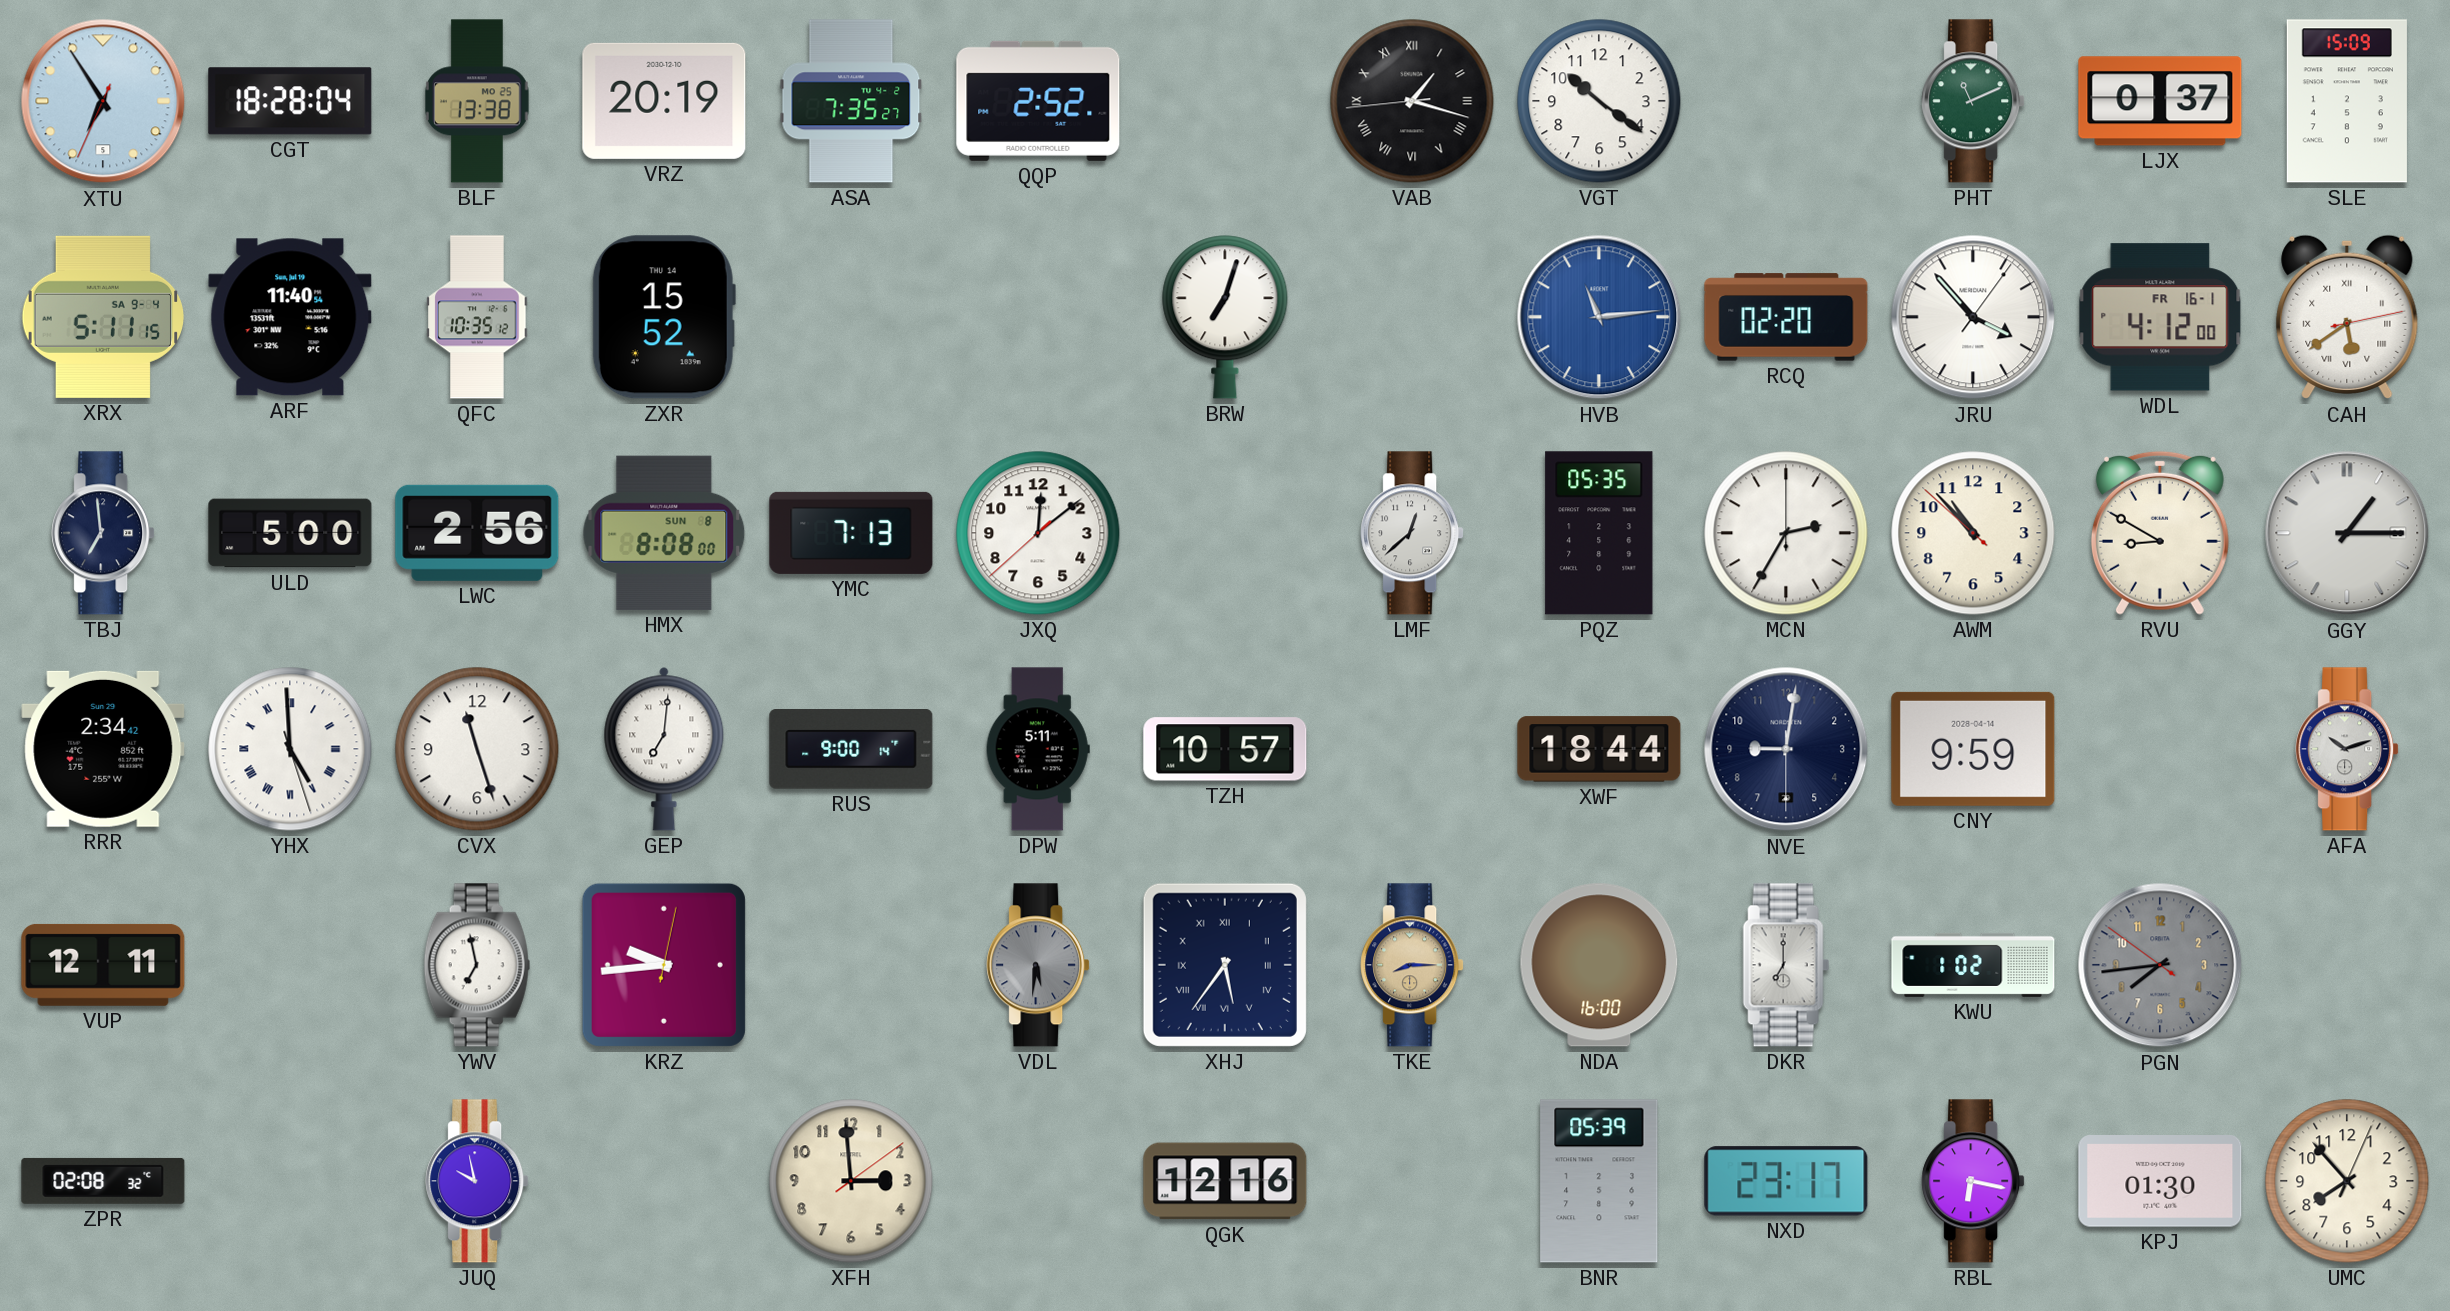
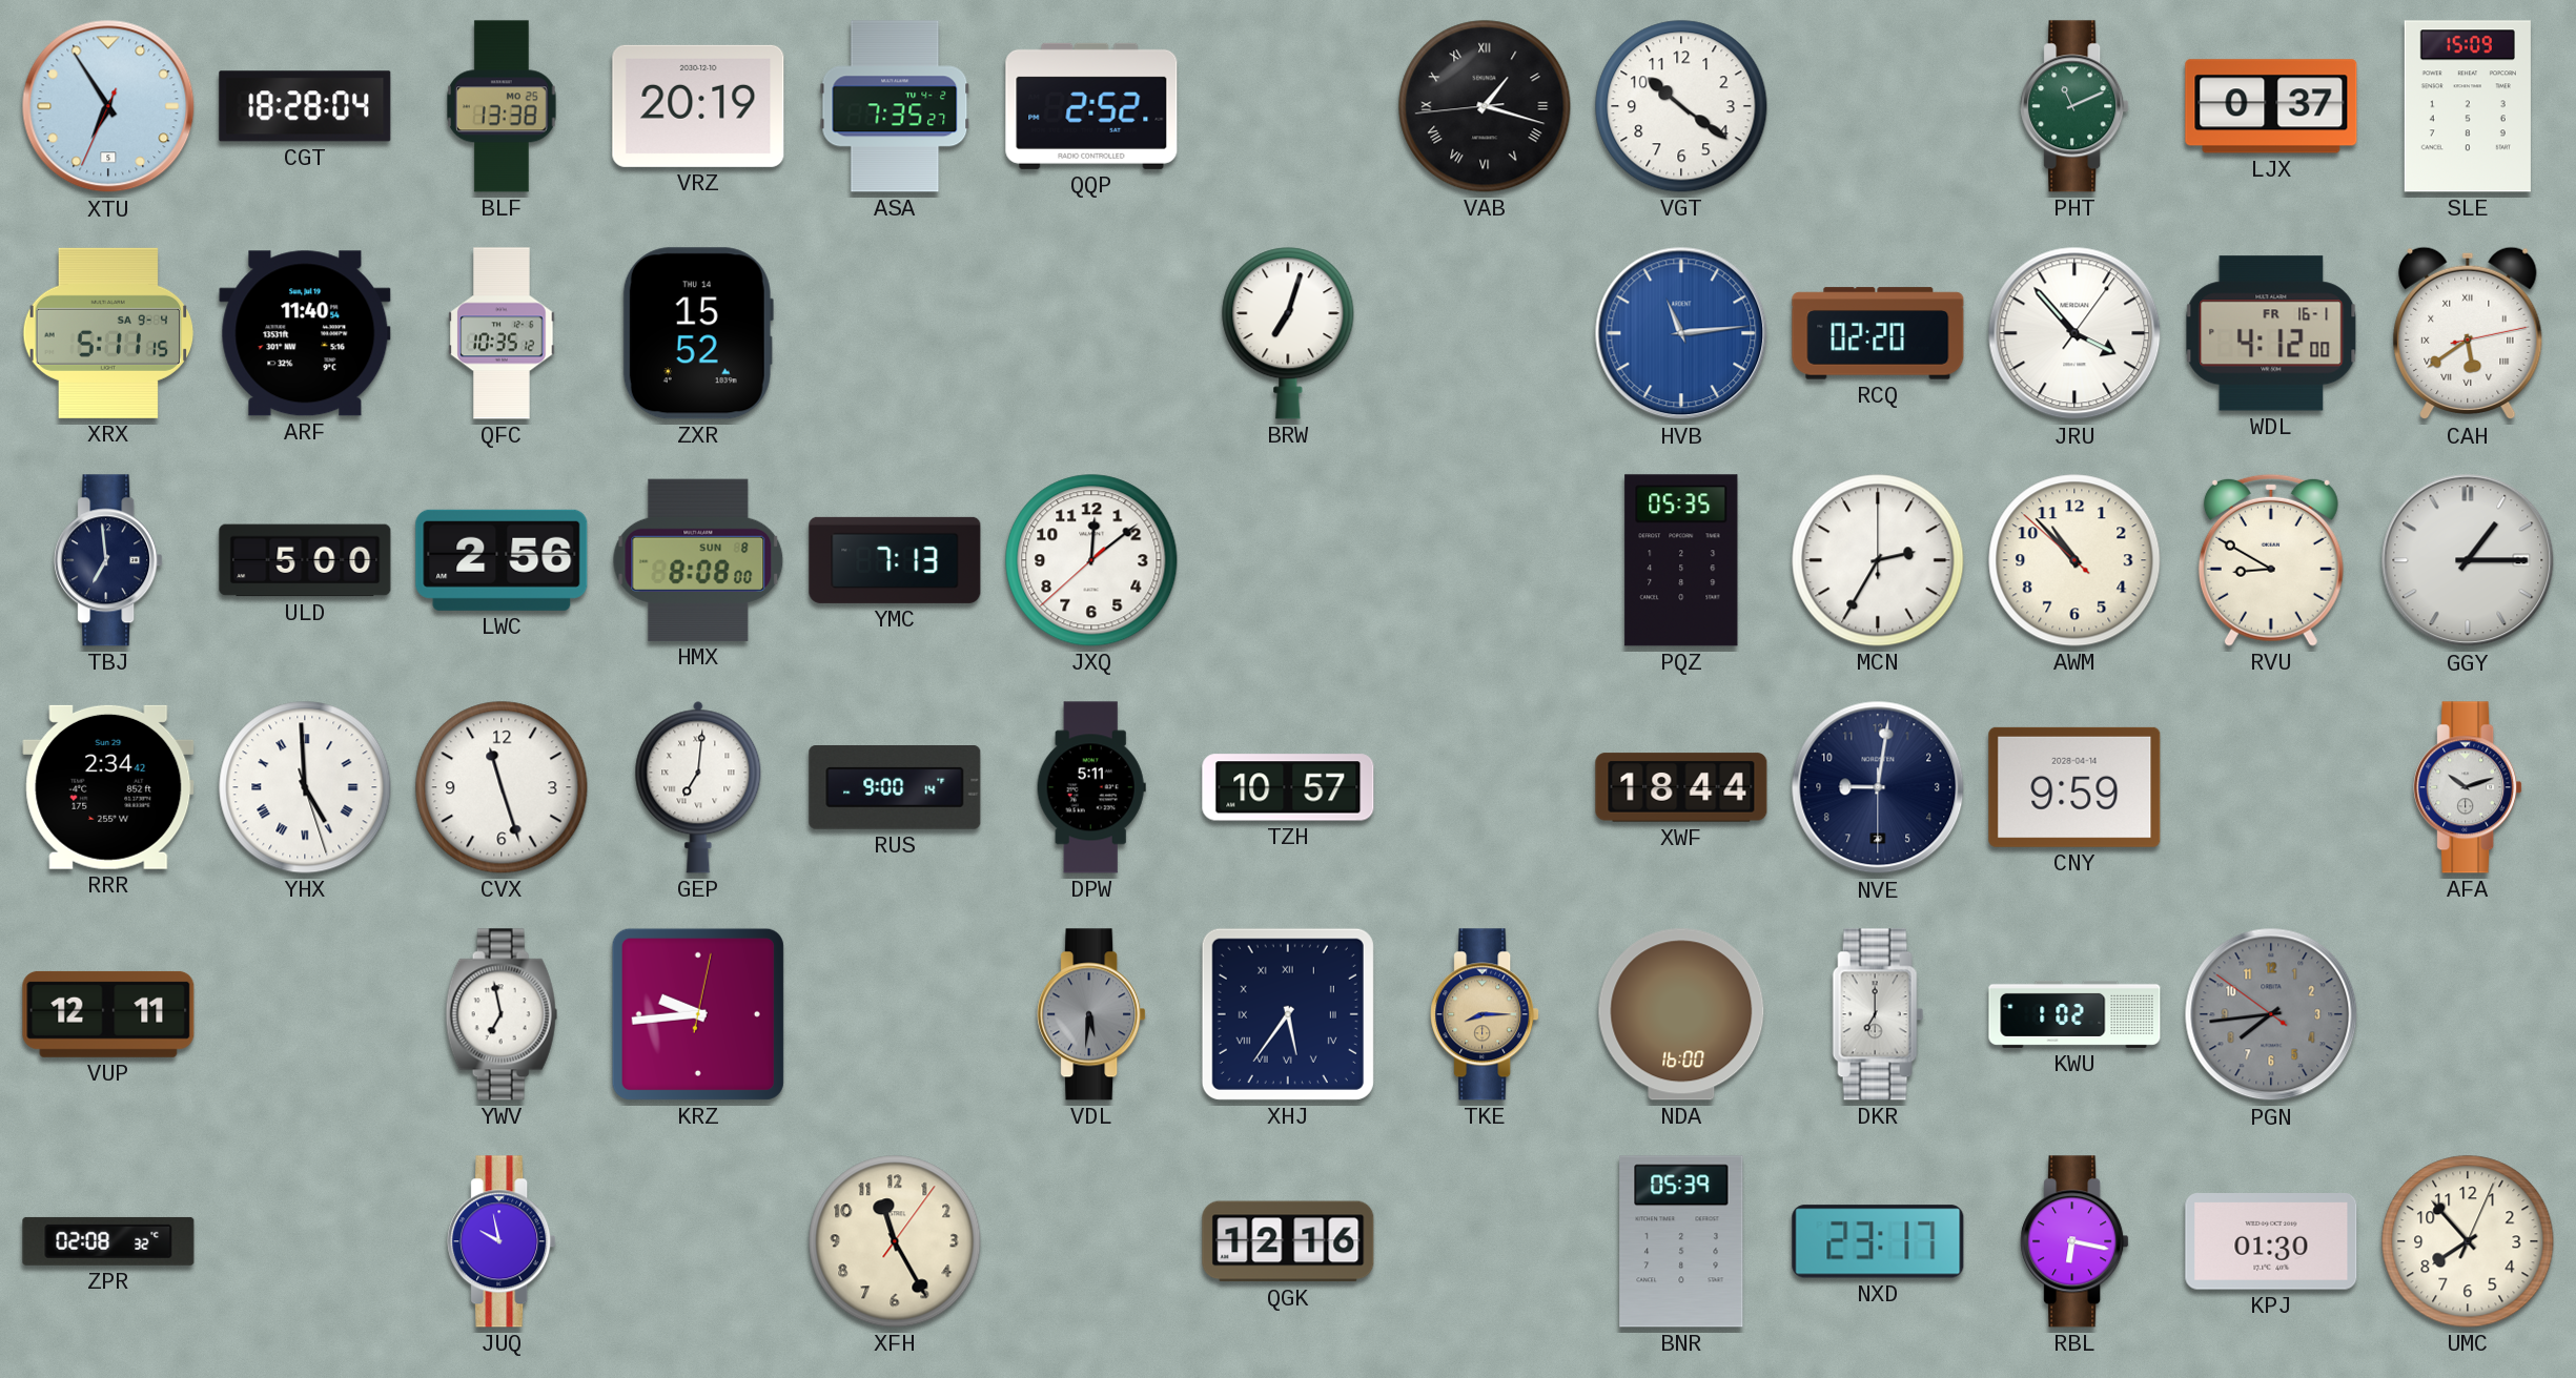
LMF: 12:38 -> none
XFH: 2:59 -> 11:25
